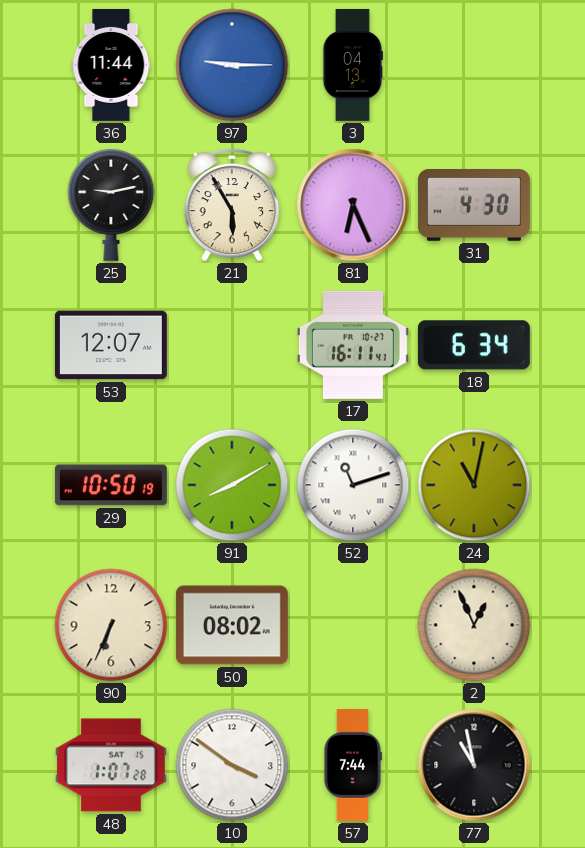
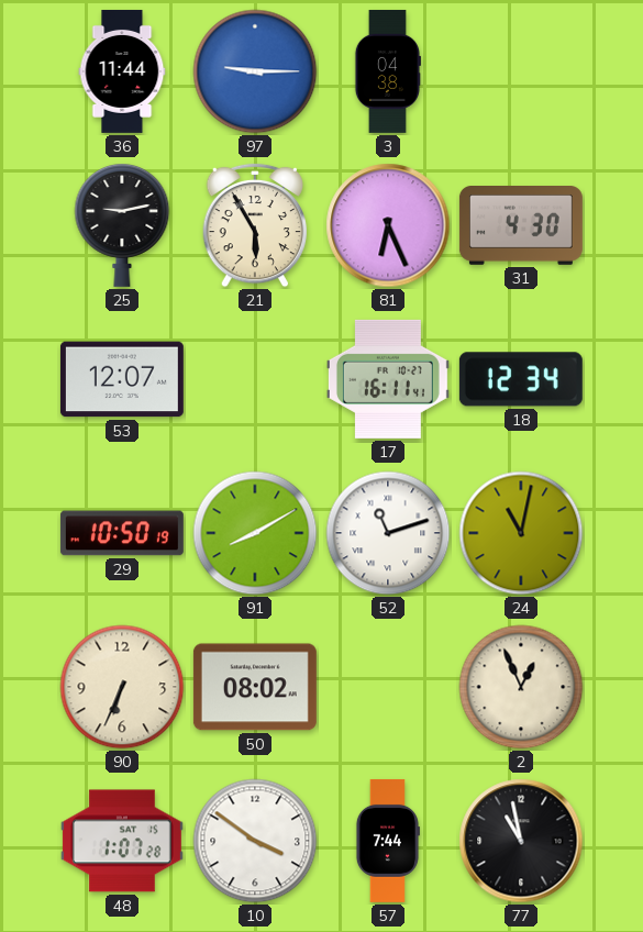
3: 04:13 -> 04:38
18: 6:34 -> 12:34
